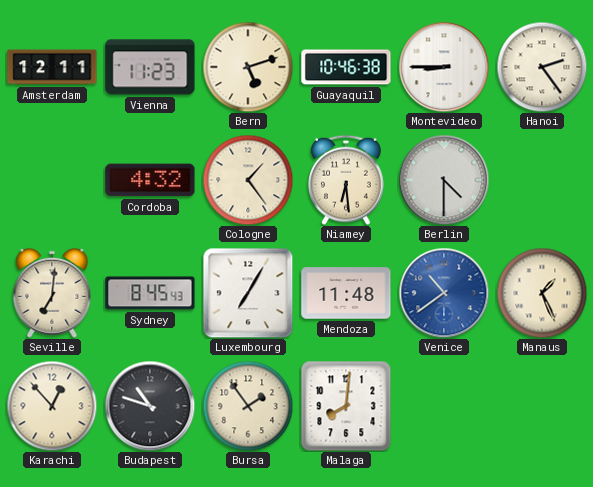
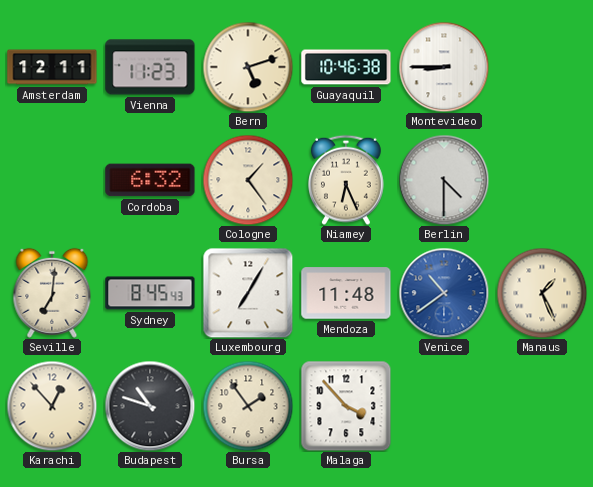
Hanoi: 2:24 -> none
Cordoba: 4:32 -> 6:32
Niamey: 6:29 -> 6:26
Malaga: 8:01 -> 3:53
